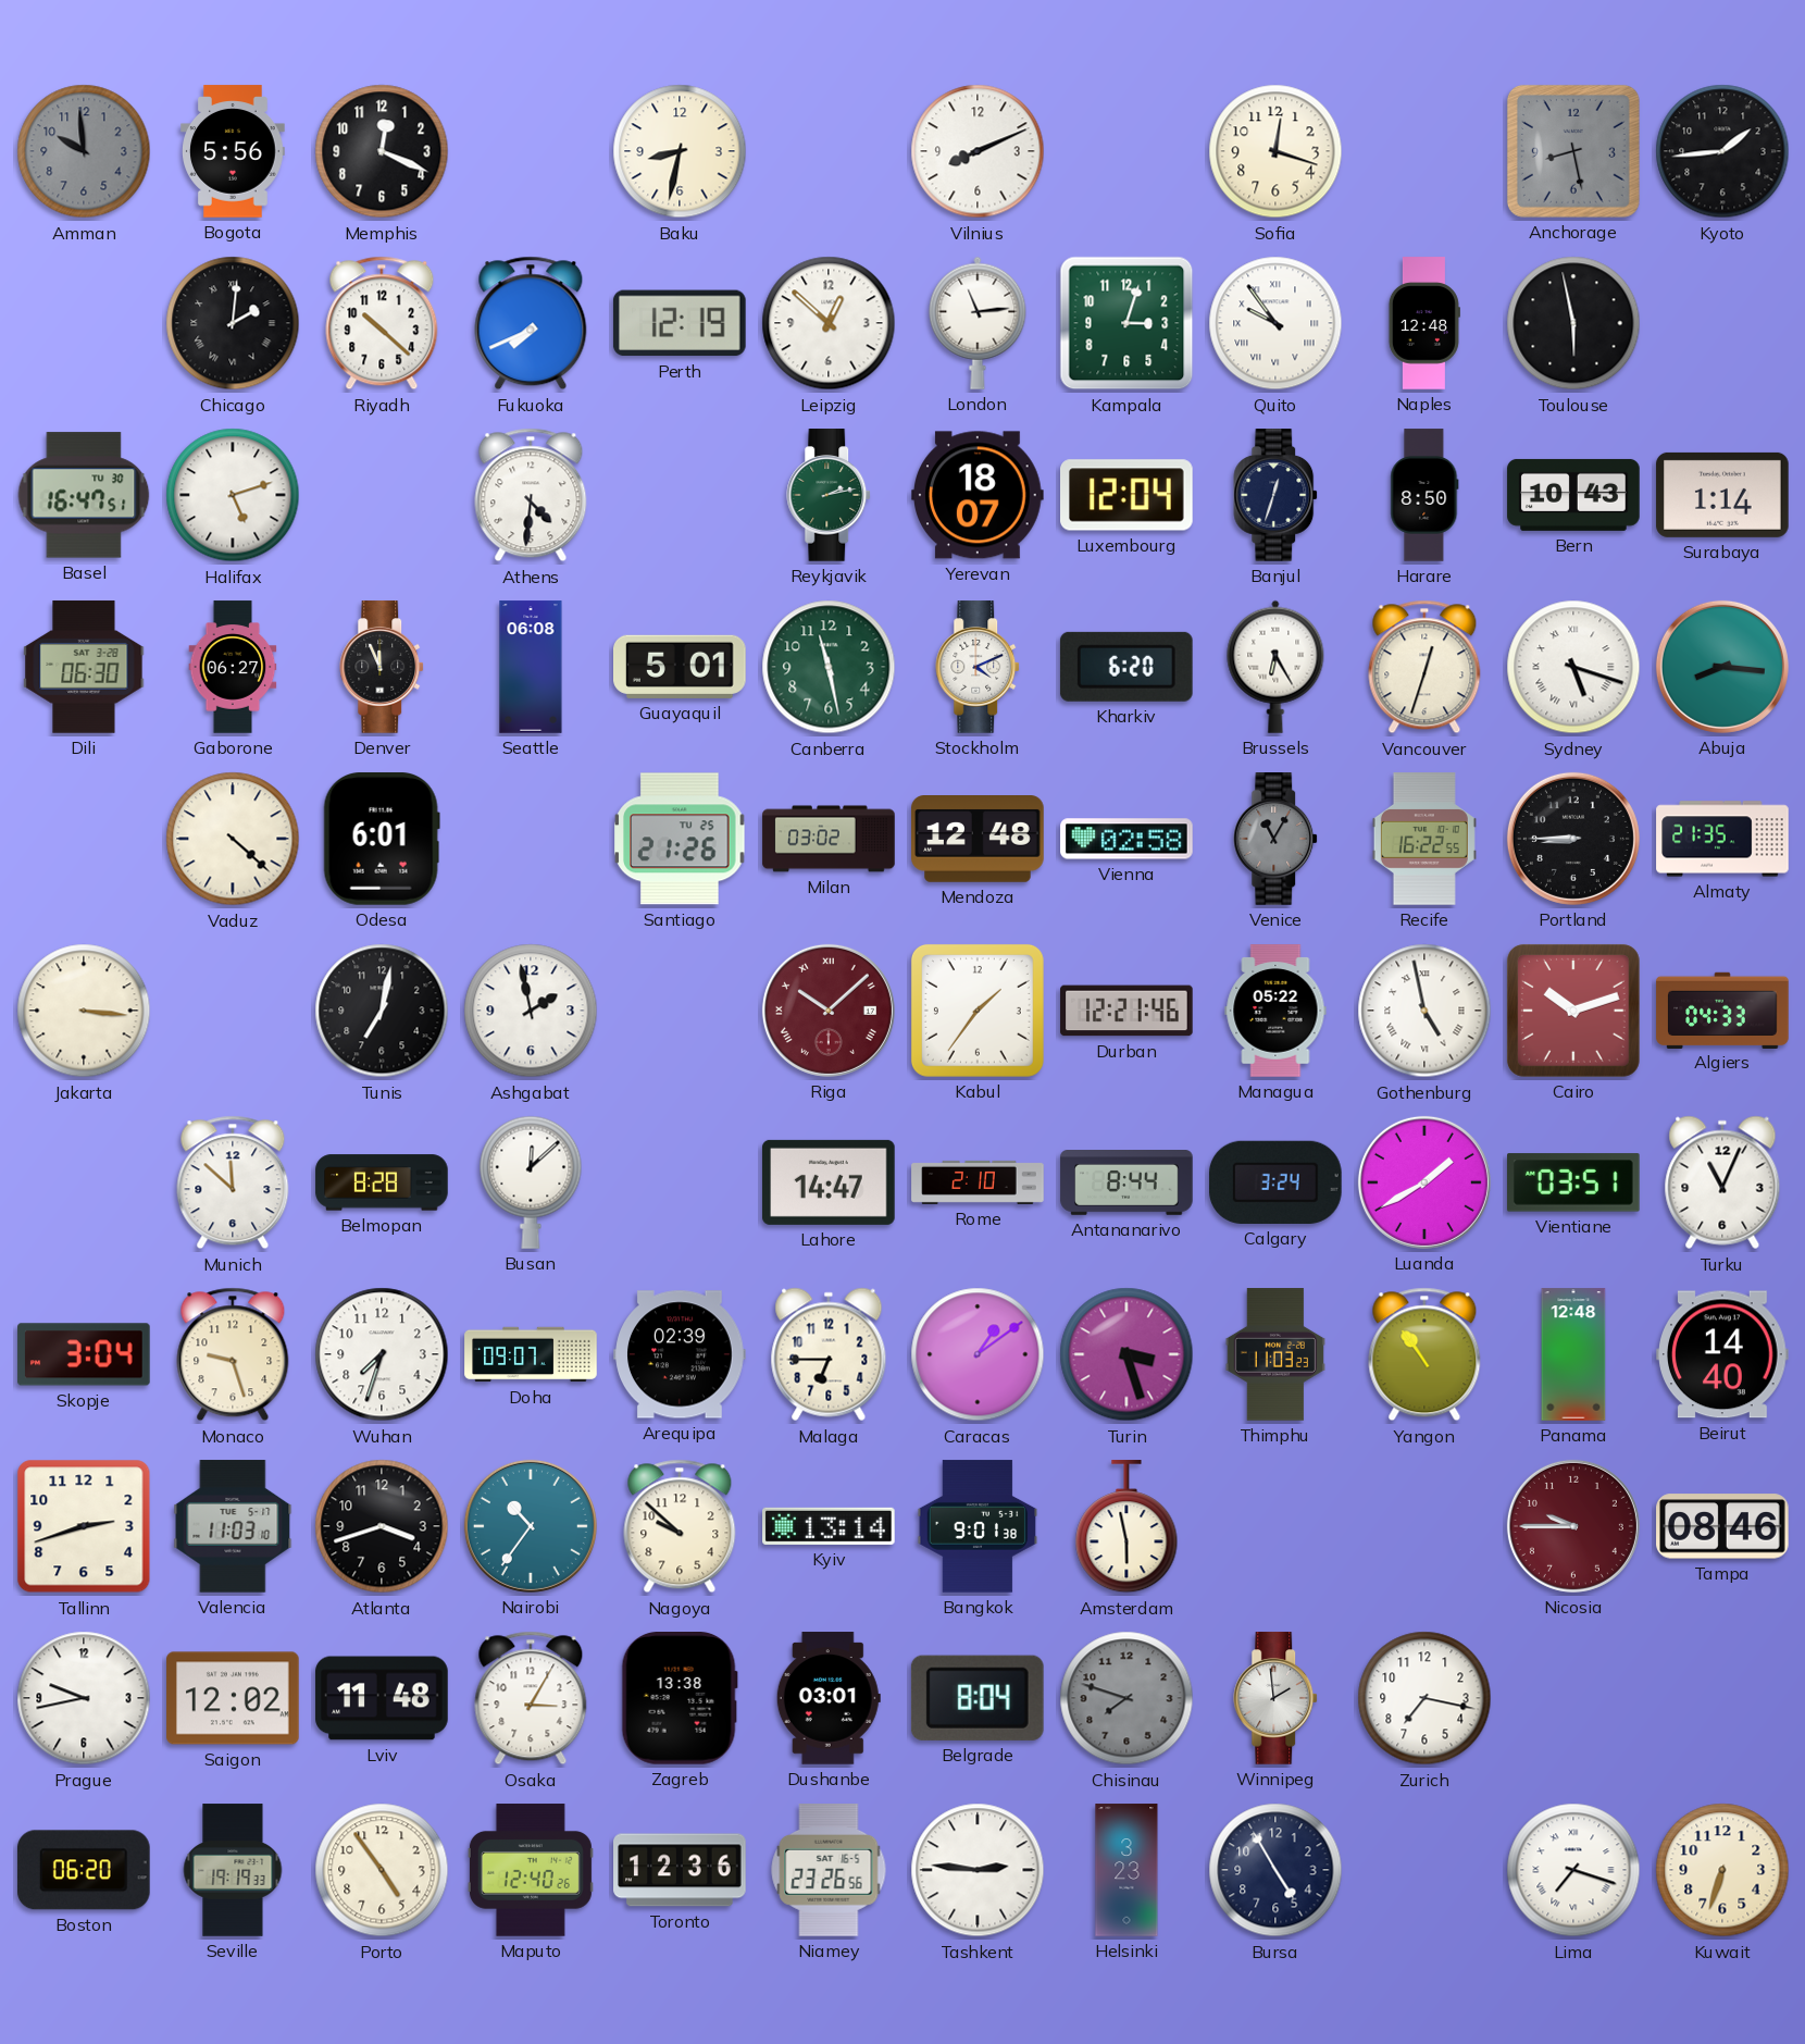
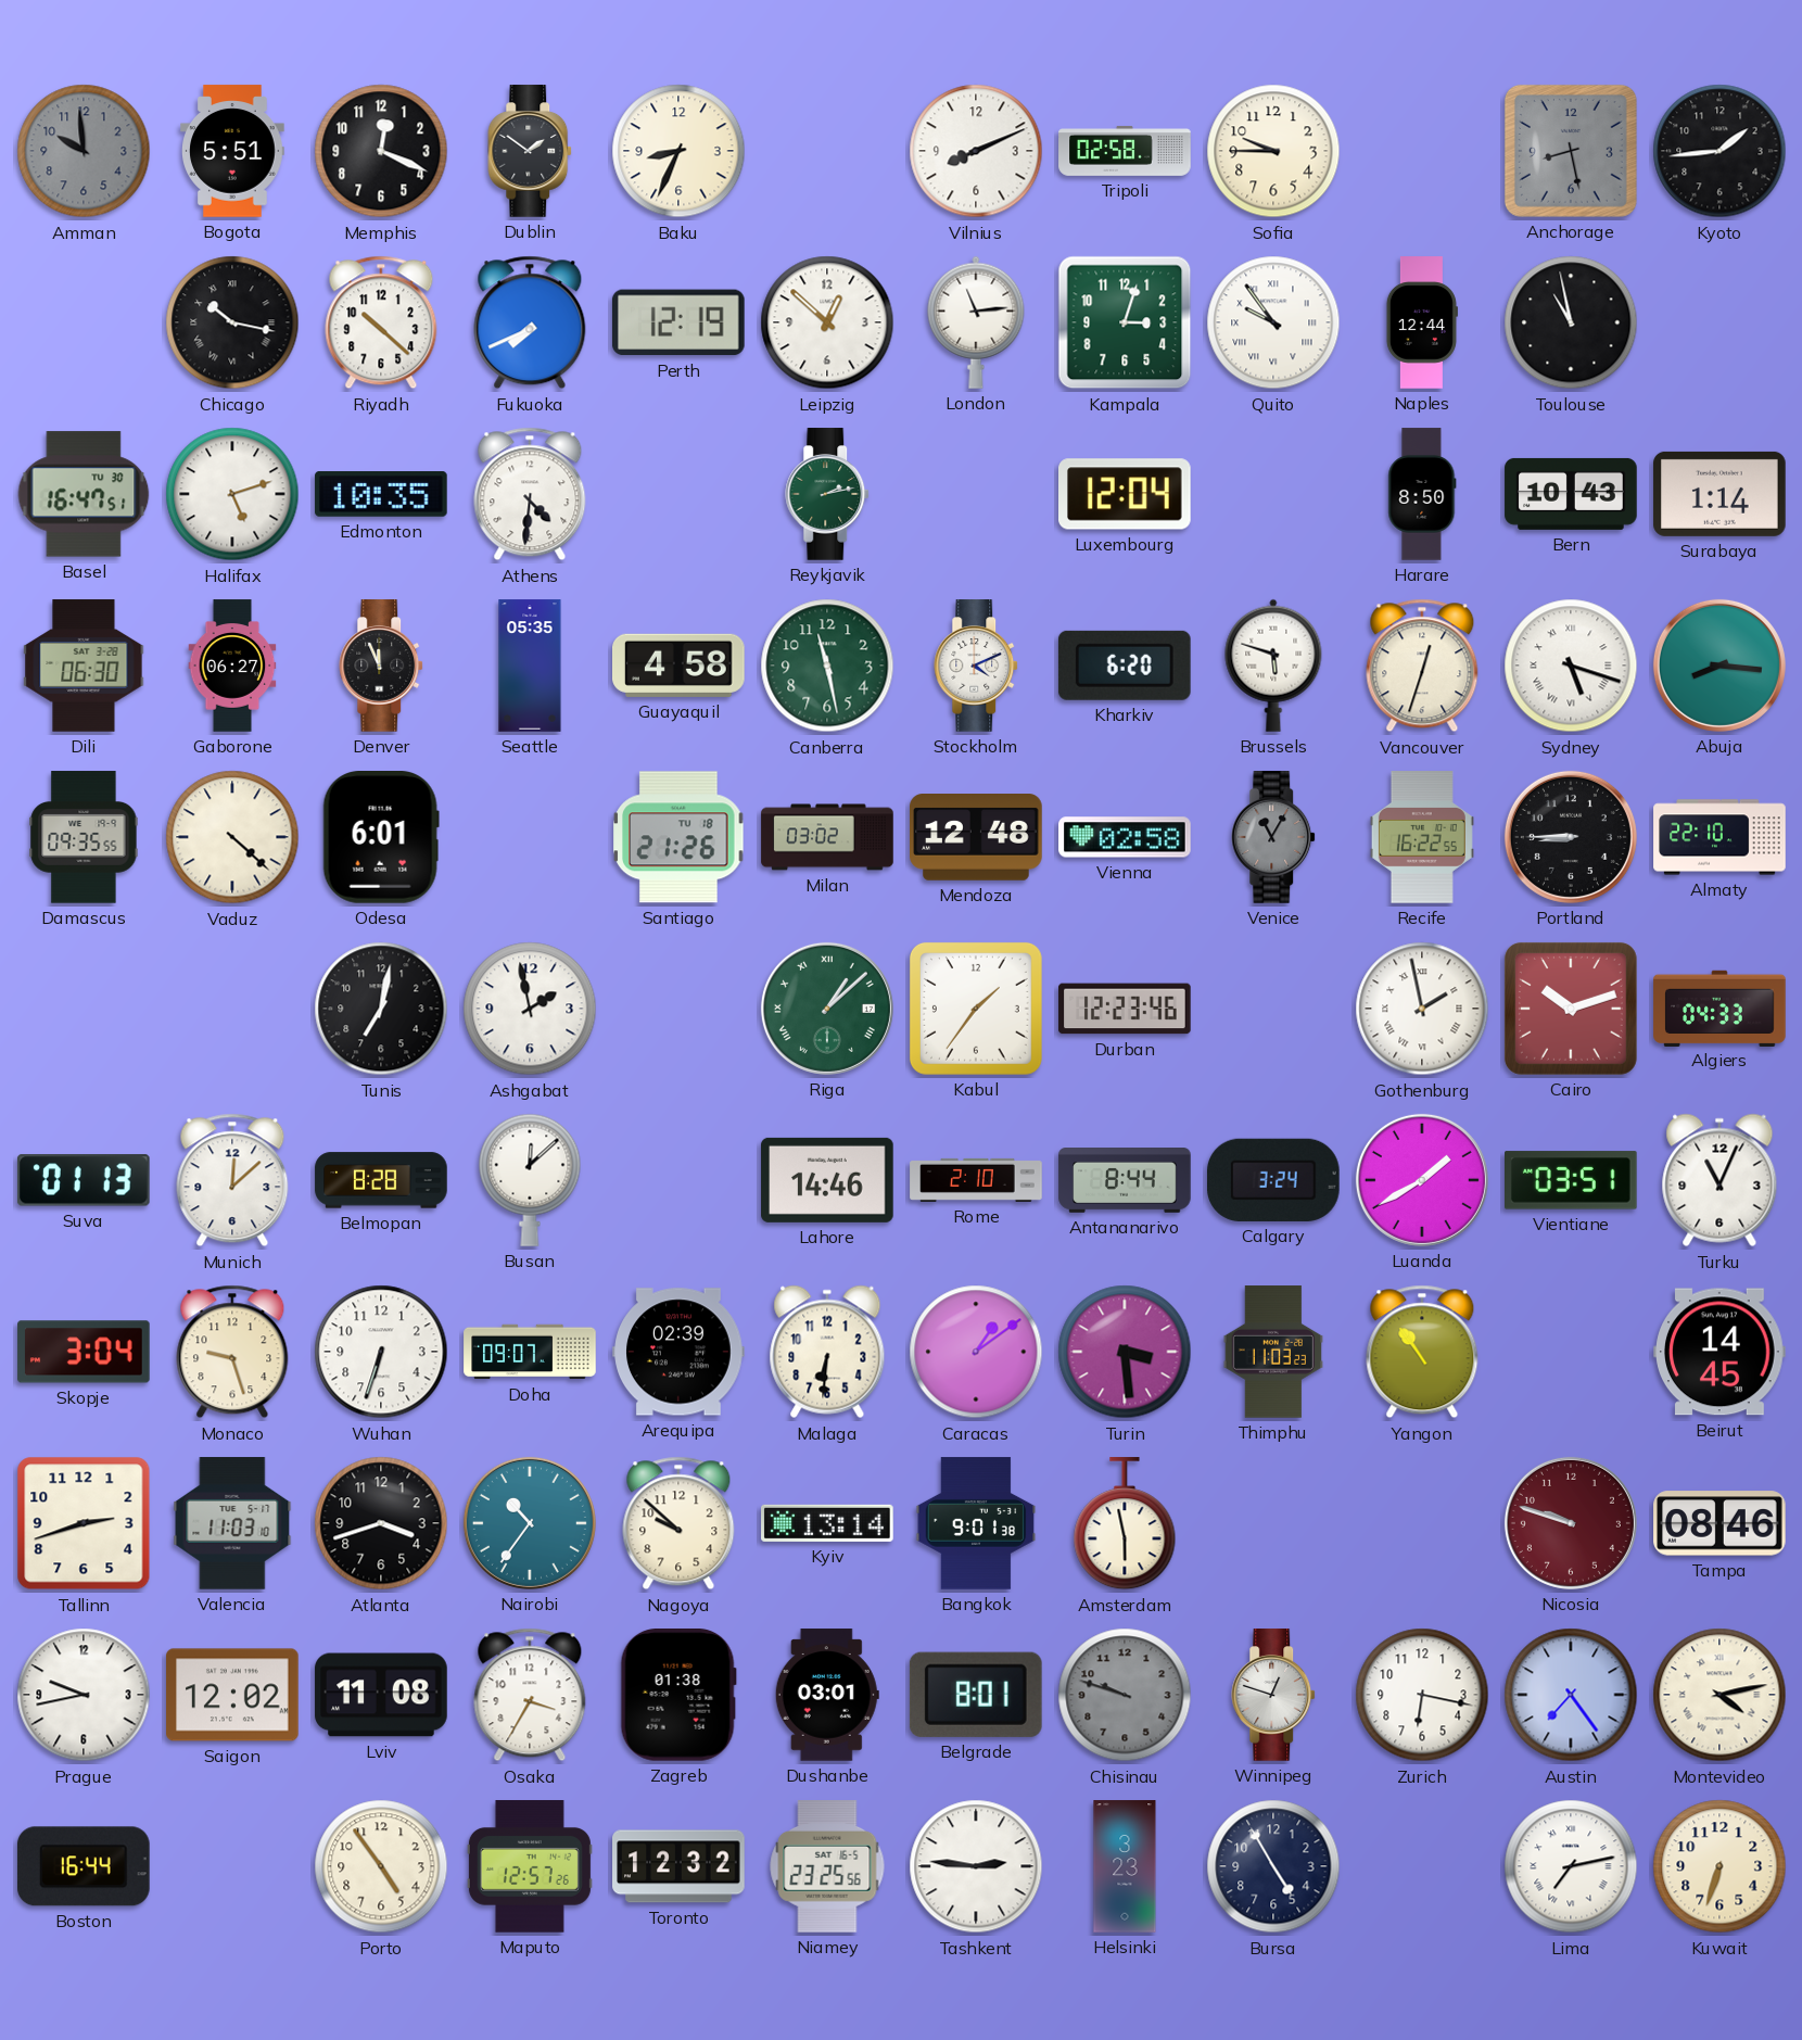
Bogota: 5:56 -> 5:51
Dublin: none -> 1:51
Baku: 8:32 -> 8:34
Tripoli: none -> 02:58
Sofia: 12:18 -> 9:45
Chicago: 2:01 -> 10:17
Naples: 12:48 -> 12:44
Toulouse: 5:58 -> 10:58
Edmonton: none -> 10:35
Yerevan: 18:07 -> none
Banjul: 12:33 -> none
Seattle: 06:08 -> 05:35
Guayaquil: 5:01 -> 4:58
Brussels: 6:25 -> 5:48
Damascus: none -> 09:35
Santiago date: TU 25 -> TU 18
Almaty: 21:35 -> 22:10
Jakarta: 3:16 -> none
Riga: 10:08 -> 1:08
Riga dial: burgundy -> green
Durban: 12:21 -> 12:23
Managua: 05:22 -> none
Gothenburg: 4:58 -> 1:58
Suva: none -> 01:13
Munich: 11:52 -> 12:08
Lahore: 14:47 -> 14:46
Wuhan: 7:33 -> 6:33
Malaga: 6:45 -> 6:31
Turin: 3:27 -> 3:29
Panama: 12:48 -> none
Beirut: 14:40 -> 14:45
Nicosia: 9:45 -> 9:48
Lviv: 11:48 -> 11:08
Osaka: 3:05 -> 3:35
Zagreb: 13:38 -> 01:38
Belgrade: 8:04 -> 8:01
Chisinau: 7:48 -> 9:48
Winnipeg: 1:59 -> 12:48
Zurich: 7:17 -> 6:17
Austin: none -> 7:24
Montevideo: none -> 4:13
Boston: 06:20 -> 16:44
Seville: 19:19 -> none
Maputo: 12:40 -> 12:57
Toronto: 12:36 -> 12:32
Niamey: 23:26 -> 23:25
Lima: 7:18 -> 7:13
